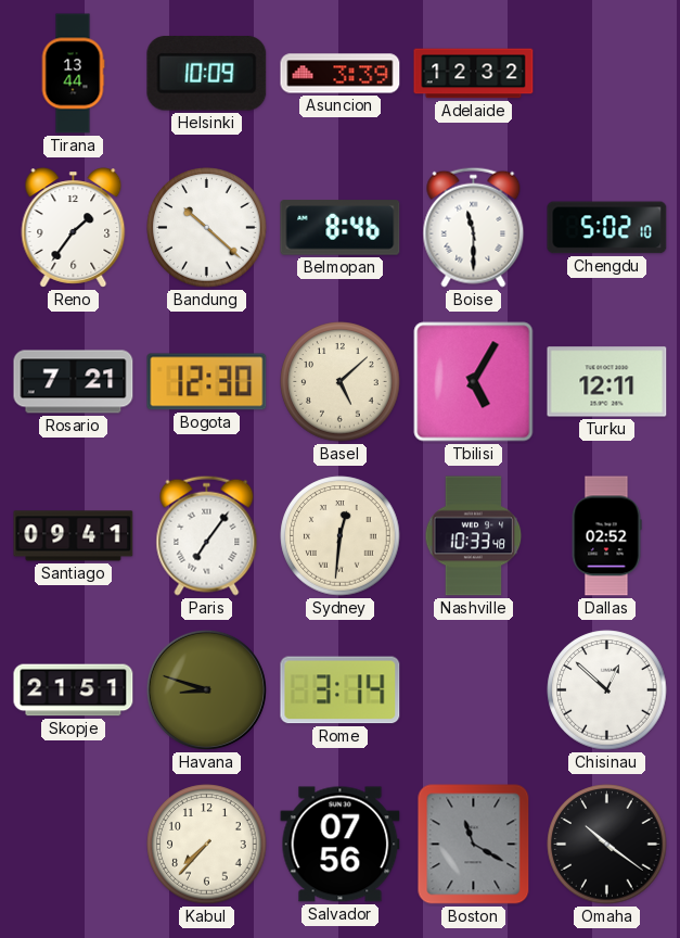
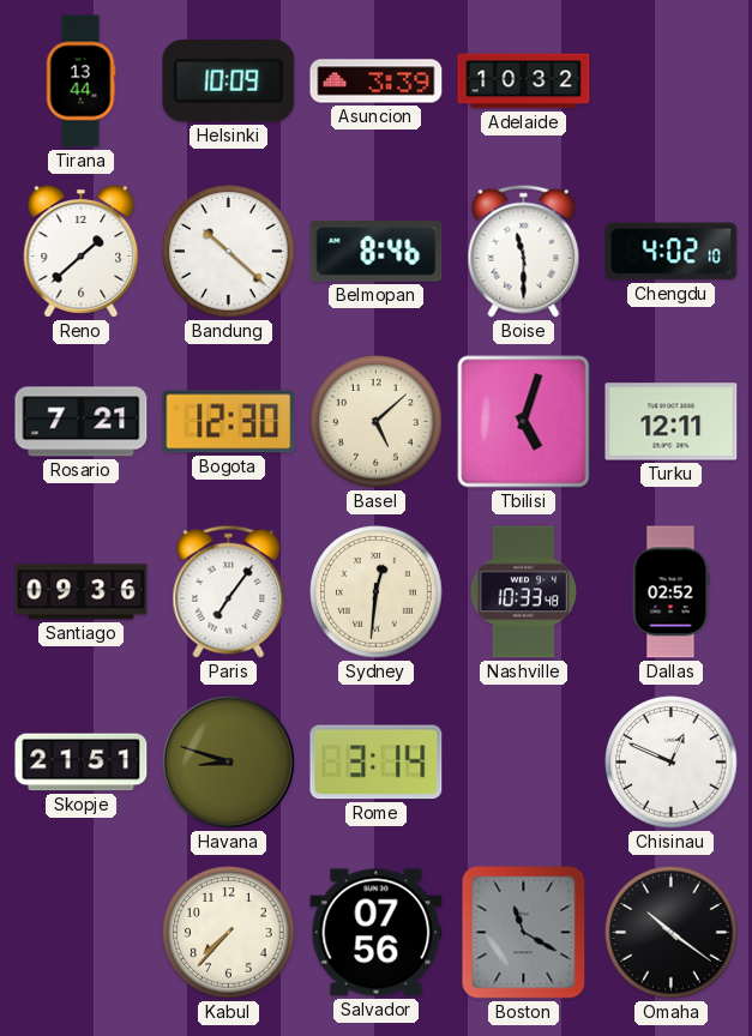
Adelaide: 12:32 -> 10:32
Reno: 1:36 -> 1:38
Chengdu: 5:02 -> 4:02
Tbilisi: 5:05 -> 5:03
Santiago: 09:41 -> 09:36
Chisinau: 12:52 -> 12:49
